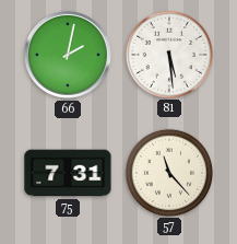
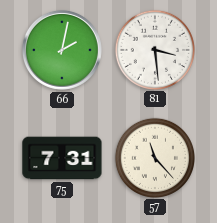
81: 5:29 -> 3:29
